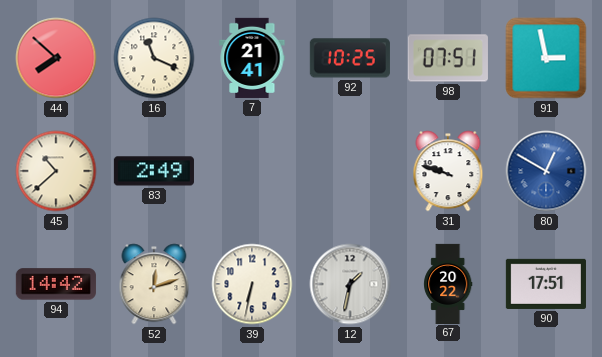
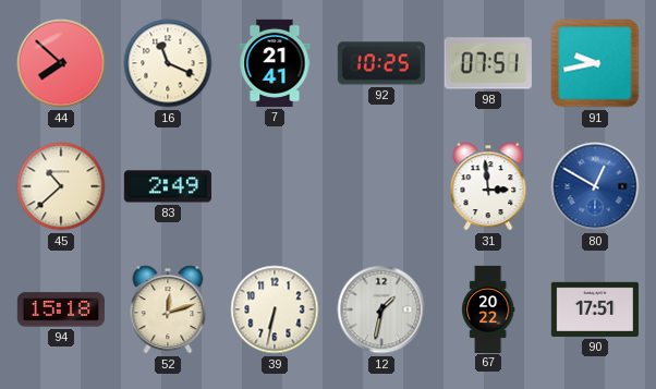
91: 2:58 -> 9:43
31: 9:48 -> 2:59
94: 14:42 -> 15:18
